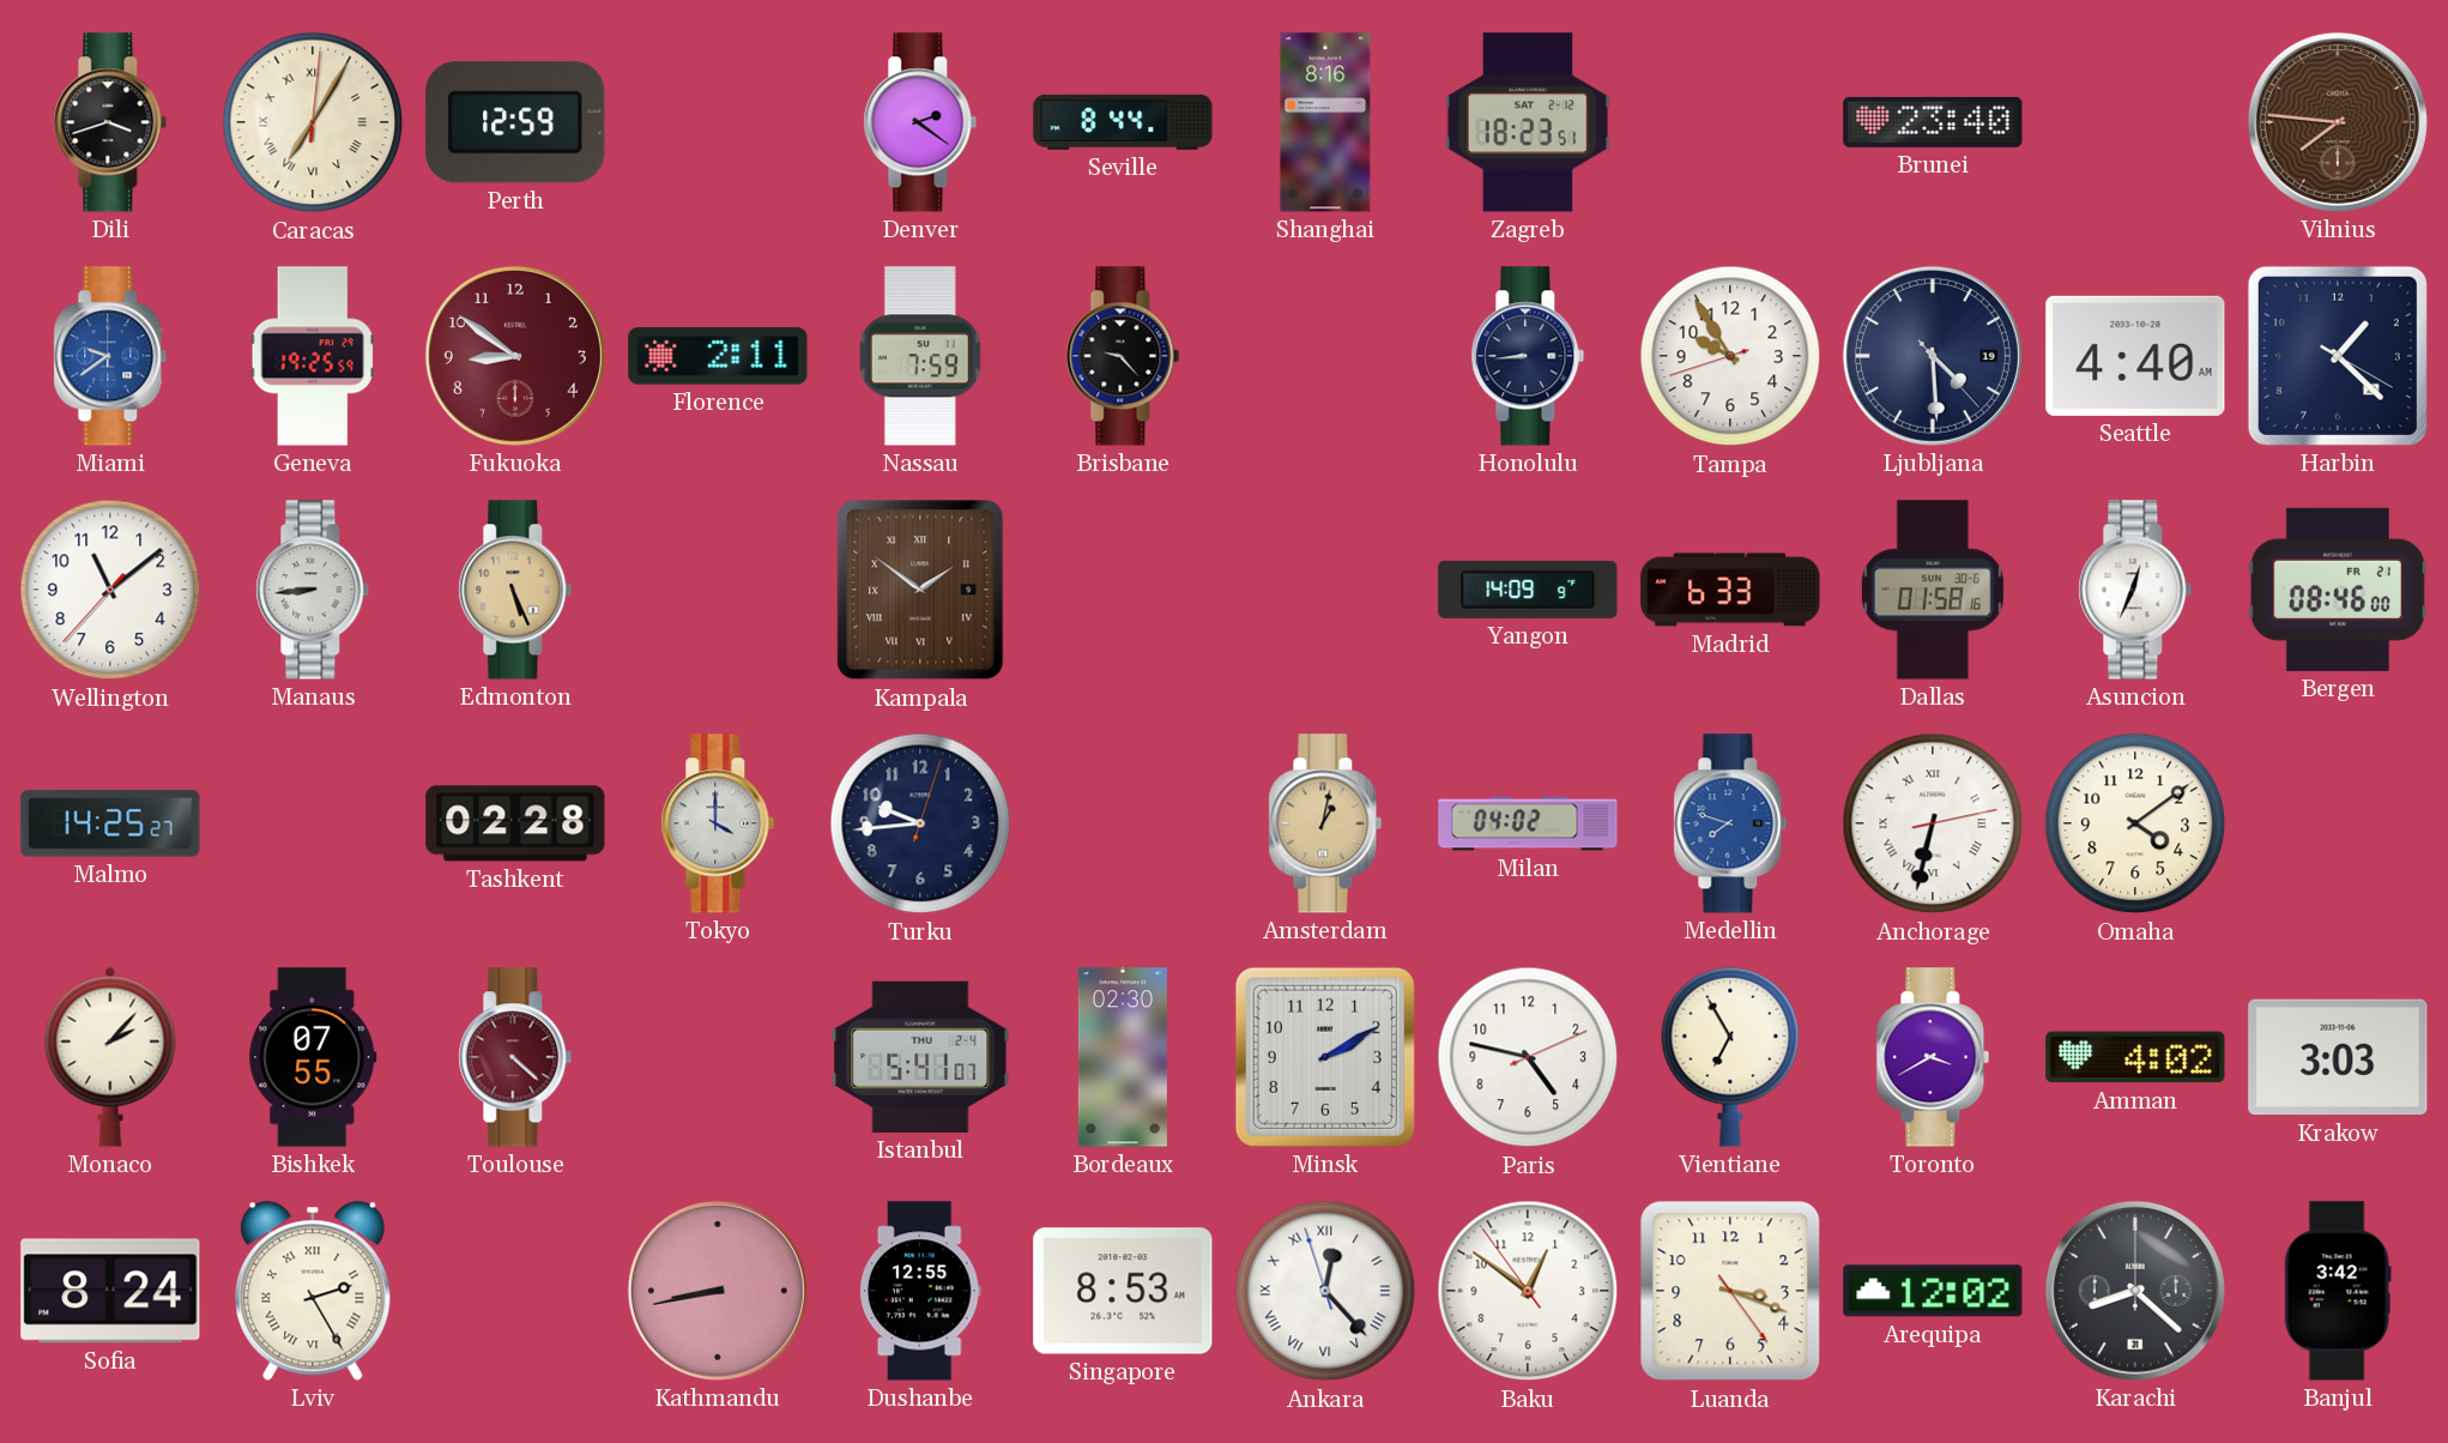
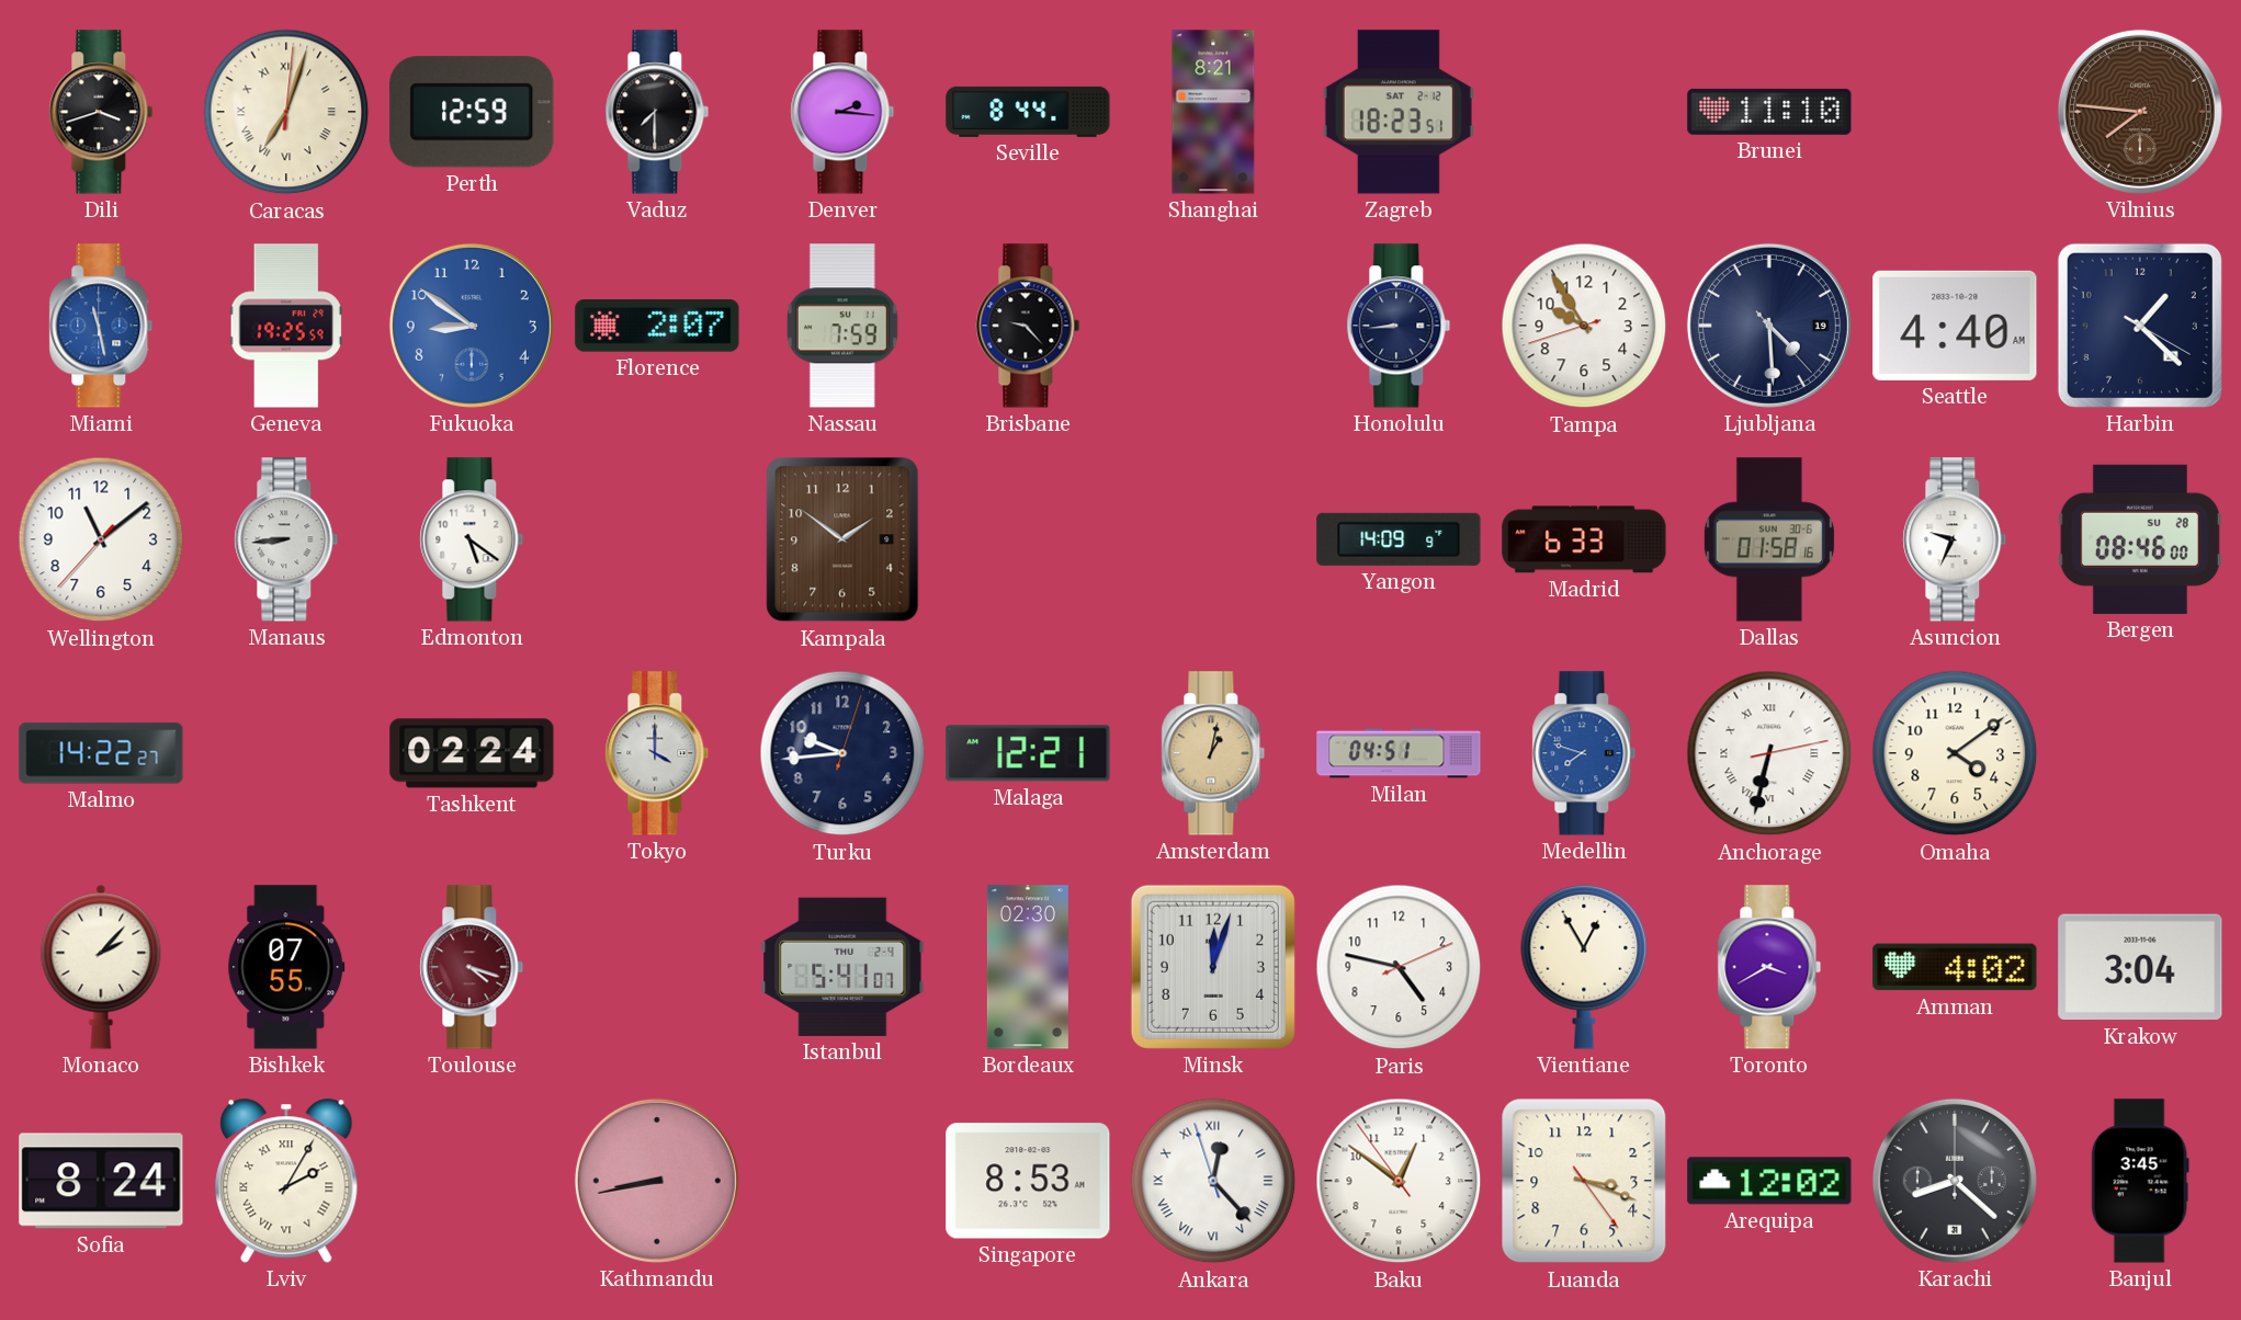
Caracas: 7:05 -> 7:03
Vaduz: none -> 7:30
Denver: 2:21 -> 2:16
Shanghai: 8:16 -> 8:21
Brunei: 23:40 -> 11:10
Miami: 9:39 -> 11:28
Fukuoka dial: burgundy -> blue
Florence: 2:11 -> 2:07
Edmonton: 5:26 -> 5:21
Edmonton dial: champagne -> white
Kampala numerals: Roman -> Arabic
Asuncion: 12:34 -> 9:34
Bergen date: FR 21 -> SU 28
Malmo: 14:25 -> 14:22
Tashkent: 02:28 -> 02:24
Malaga: none -> 12:21
Milan: 04:02 -> 04:51
Toulouse: 4:22 -> 4:18
Minsk: 2:10 -> 12:03
Vientiane: 6:55 -> 12:55
Krakow: 3:03 -> 3:04
Lviv: 2:25 -> 2:05
Dushanbe: 12:55 -> none
Banjul: 3:42 -> 3:45
